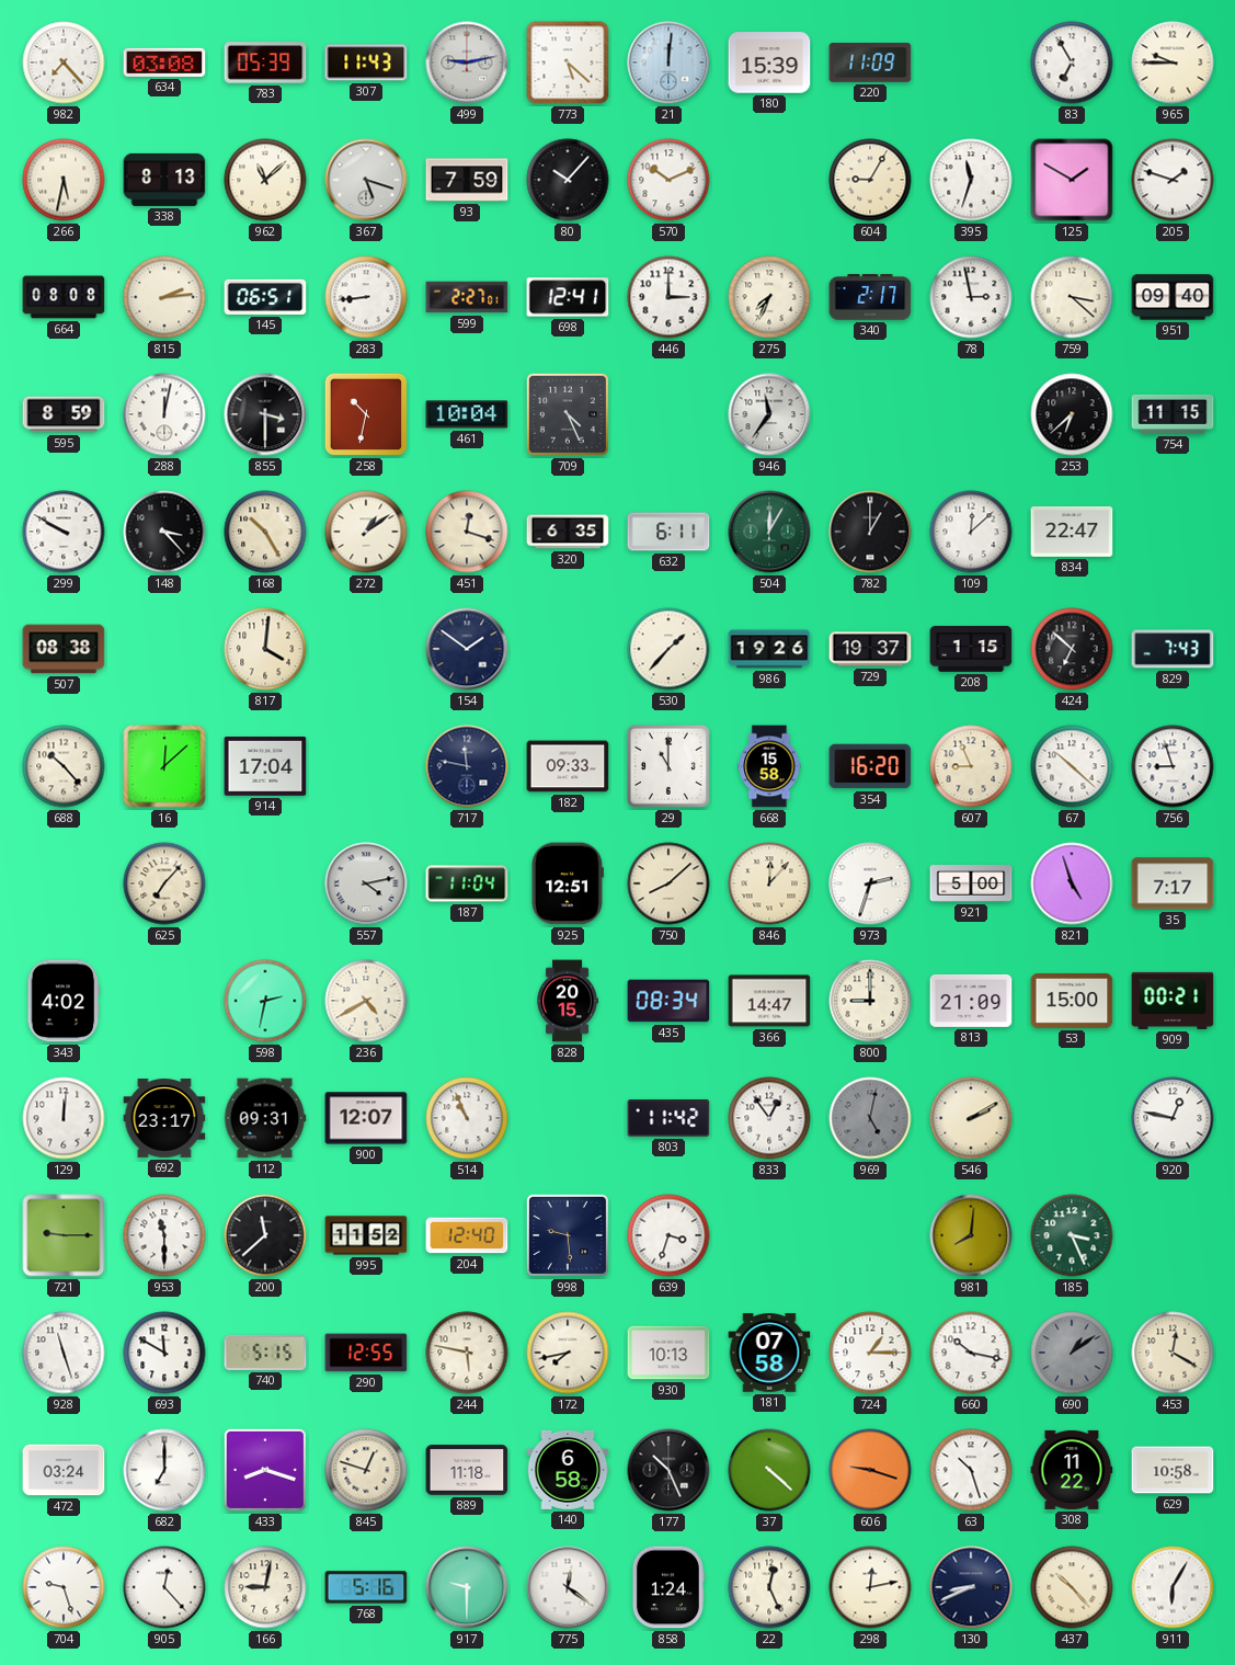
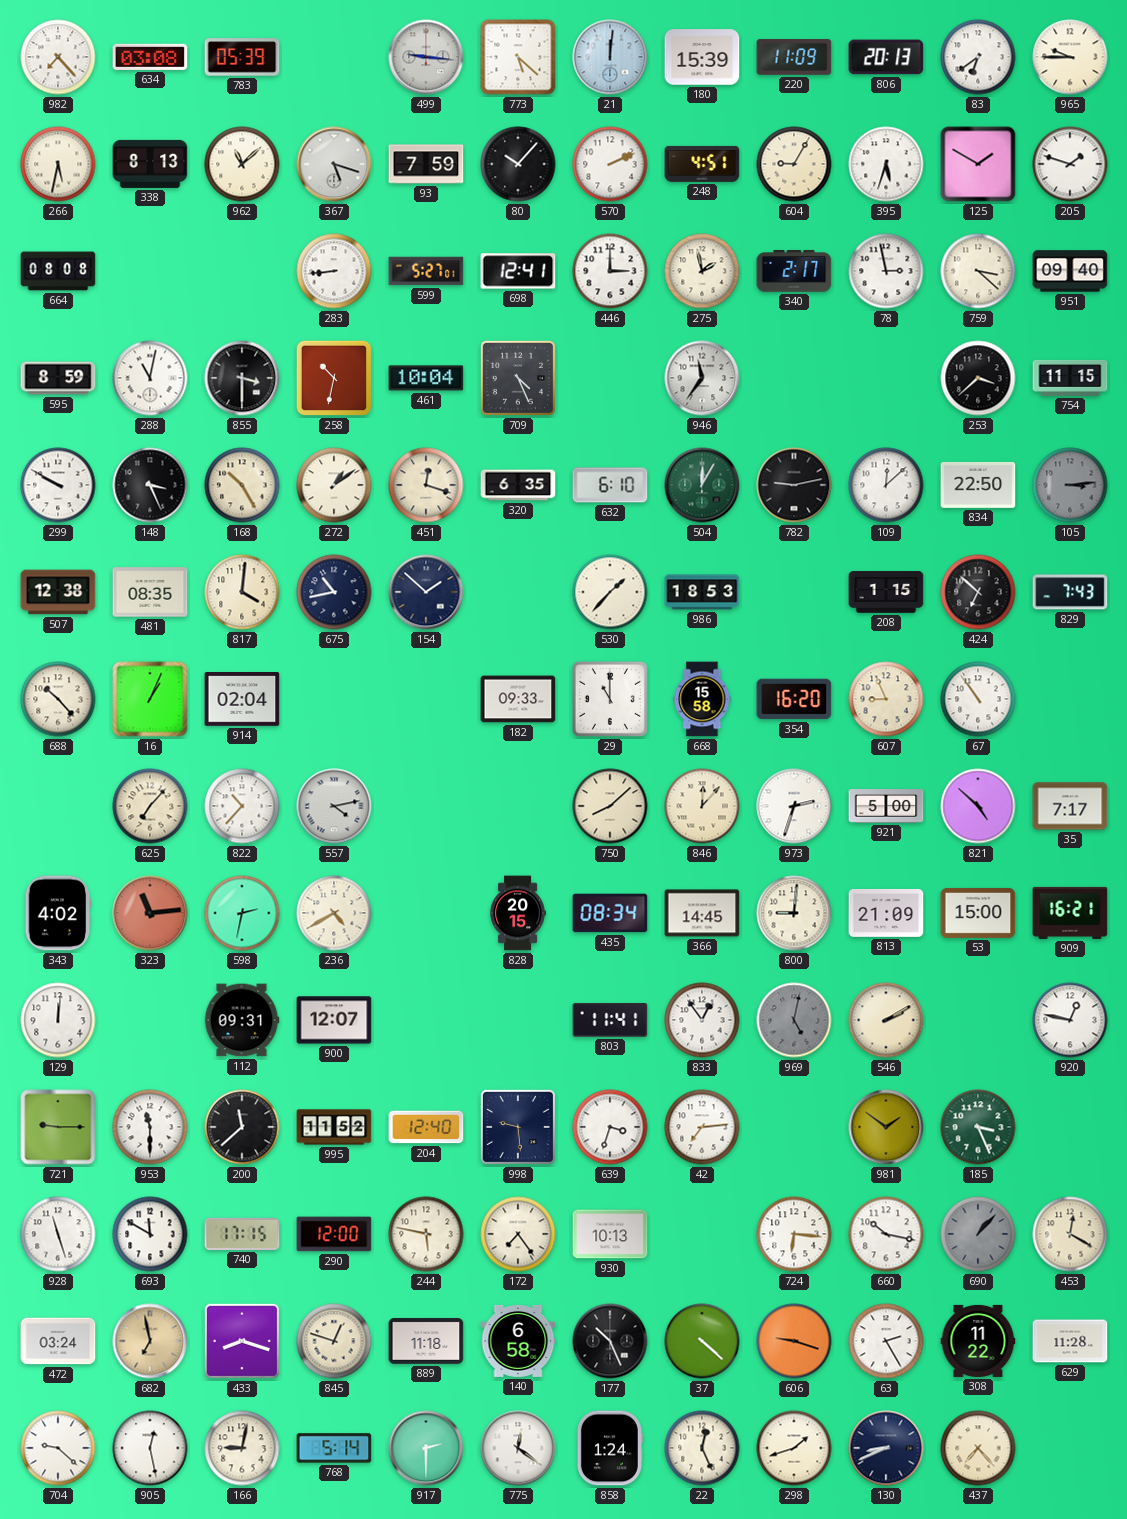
307: 11:43 -> none
499: 9:13 -> 9:16
806: none -> 20:13
83: 6:55 -> 6:39
570: 10:11 -> 2:11
248: none -> 4:51
395: 11:33 -> 5:33
815: 2:14 -> none
145: 06:51 -> none
599: 2:27 -> 5:27
275: 7:34 -> 1:58
288: 12:02 -> 11:02
253: 6:38 -> 3:38
148: 3:23 -> 3:26
632: 6:11 -> 6:10
782: 1:00 -> 9:13
834: 22:47 -> 22:50
105: none -> 3:14
507: 08:38 -> 12:38
481: none -> 08:35
675: none -> 10:43
154: 1:51 -> 1:52
986: 19:26 -> 18:53
729: 19:37 -> none
16: 12:08 -> 1:04
914: 17:04 -> 02:04
717: 11:47 -> none
67: 10:22 -> 10:54
756: 8:57 -> none
822: none -> 10:37
187: 11:04 -> none
925: 12:51 -> none
821: 4:57 -> 4:52
323: none -> 11:14
366: 14:47 -> 14:45
800: 9:00 -> 9:01
909: 00:21 -> 16:21
692: 23:17 -> none
514: 10:56 -> none
803: 11:42 -> 11:41
42: none -> 7:14
981: 8:01 -> 1:51
740: 5:15 -> 17:15
290: 12:55 -> 12:00
172: 7:43 -> 7:24
181: 07:58 -> none
724: 1:15 -> 6:16
690: 1:09 -> 1:07
682: 7:00 -> 6:58
682 dial: white -> champagne
63: 10:27 -> 2:25
629: 10:58 -> 11:28
704: 9:27 -> 9:22
905: 12:23 -> 12:28
768: 5:16 -> 5:14
917: 9:30 -> 2:30
298: 12:13 -> 1:42
437: 10:23 -> 7:23
911: 6:05 -> none
